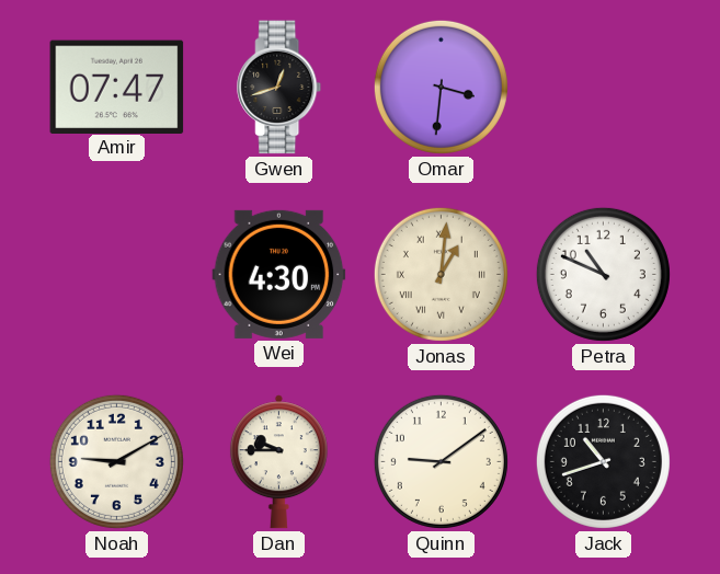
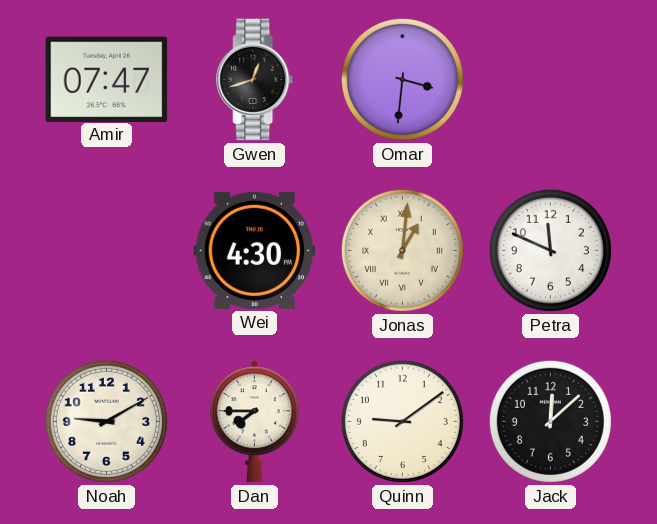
Petra: 10:49 -> 11:49
Dan: 9:45 -> 7:45
Jack: 10:42 -> 12:08
